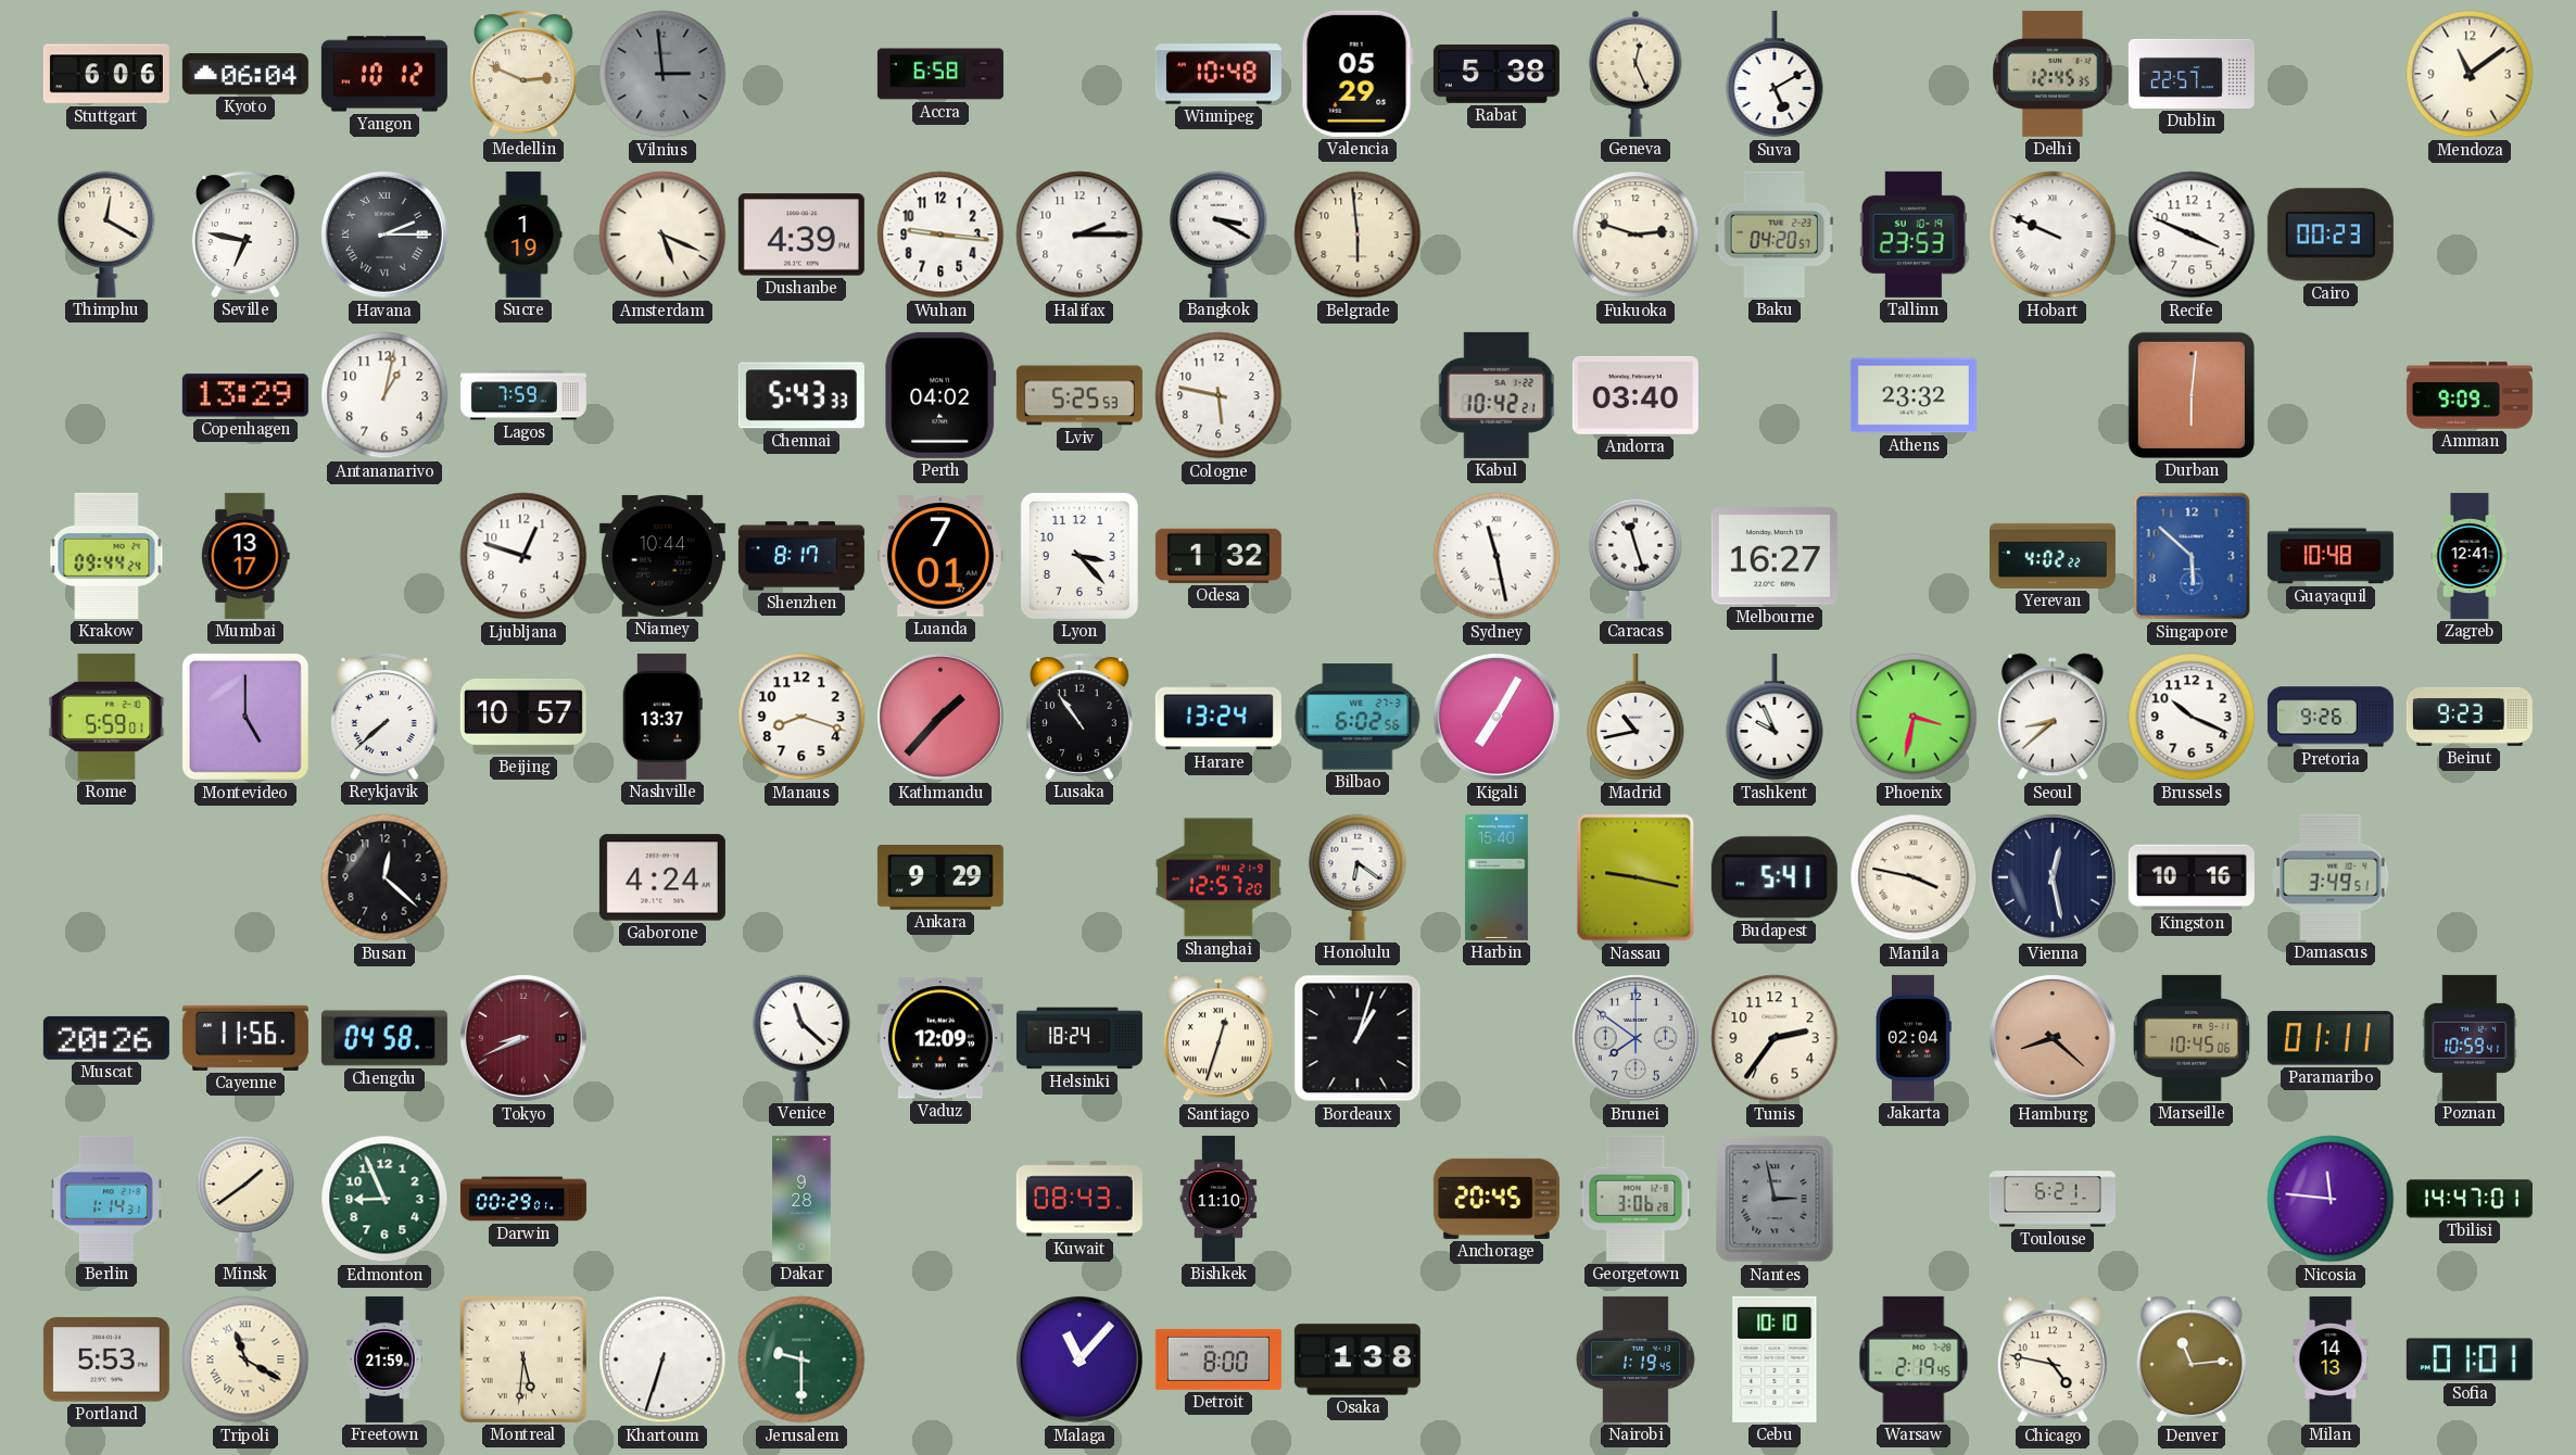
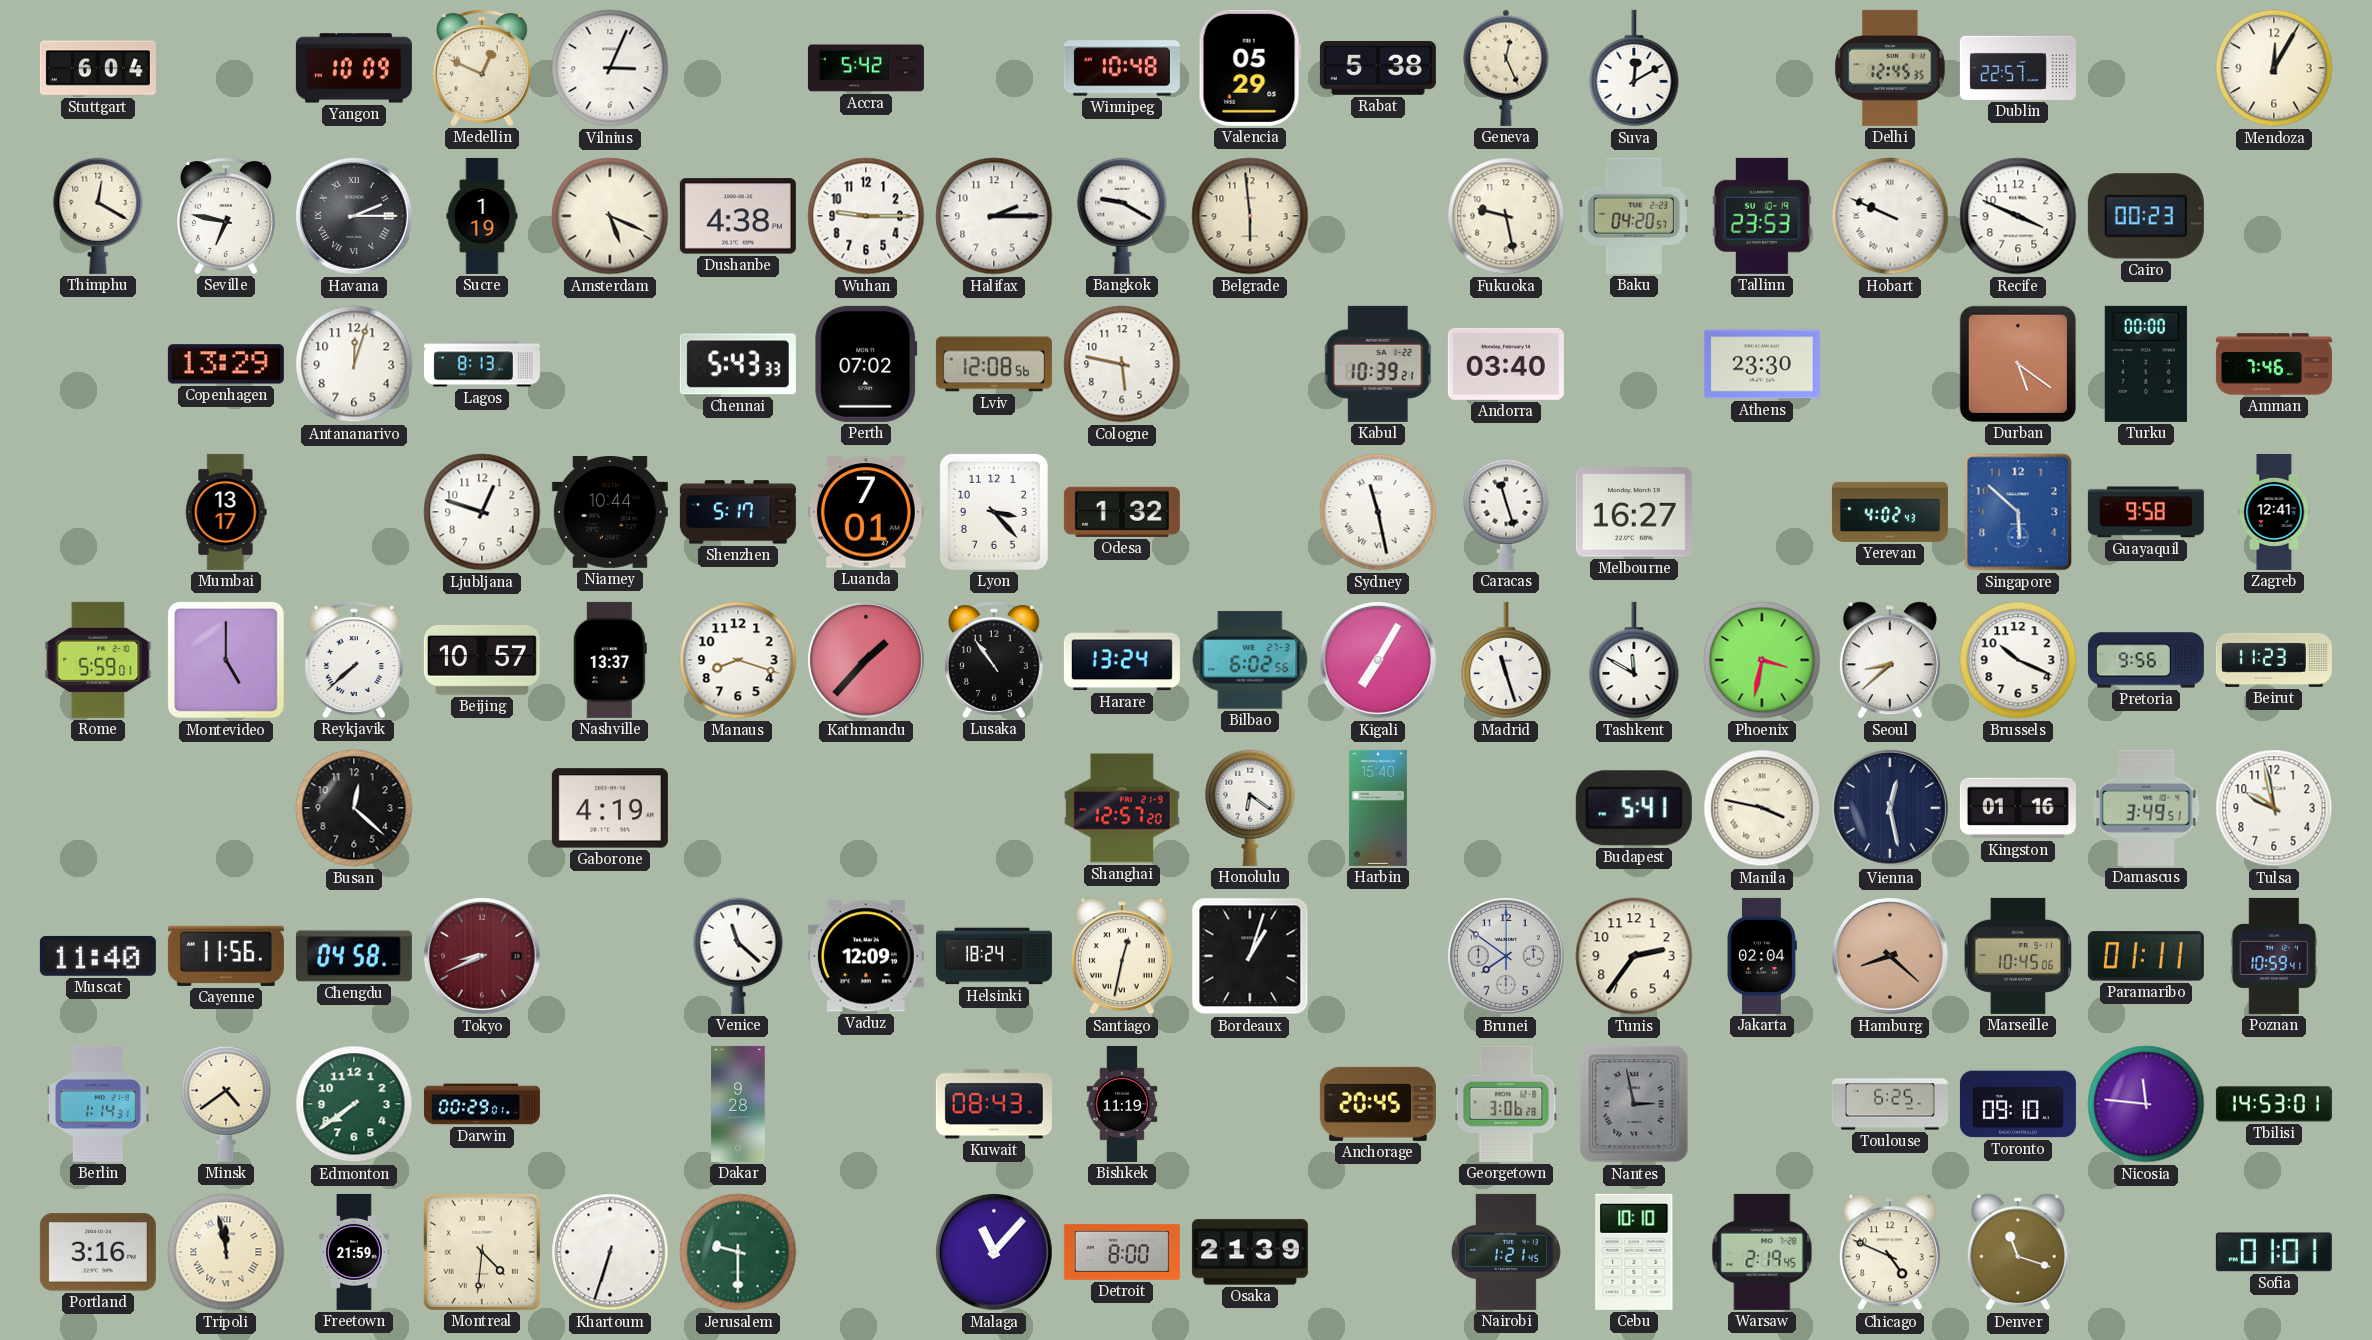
Stuttgart: 6:06 -> 6:04
Kyoto: 06:04 -> none
Yangon: 10:12 -> 10:09
Medellin: 2:49 -> 12:49
Vilnius: 2:59 -> 3:04
Vilnius dial: grey -> white
Accra: 6:58 -> 5:42
Suva: 5:10 -> 12:10
Mendoza: 11:09 -> 12:05
Dushanbe: 4:39 -> 4:38
Wuhan: 9:16 -> 9:15
Bangkok: 3:20 -> 9:20
Fukuoka: 2:48 -> 9:28
Antananarivo: 1:02 -> 12:03
Lagos: 7:59 -> 8:13
Perth: 04:02 -> 07:02
Lviv: 5:25 -> 12:08
Kabul: 10:42 -> 10:39
Athens: 23:32 -> 23:30
Durban: 6:01 -> 5:21
Turku: none -> 00:00
Amman: 9:09 -> 7:46
Krakow: 09:44 -> none
Shenzhen: 8:17 -> 5:17
Yerevan: 4:02:22 -> 4:02:43
Guayaquil: 10:48 -> 9:58
Madrid: 10:43 -> 11:27
Tashkent: 9:56 -> 11:50
Pretoria: 9:26 -> 9:56
Beirut: 9:23 -> 11:23
Gaborone: 4:24 -> 4:19
Ankara: 9:29 -> none
Nassau: 9:17 -> none
Kingston: 10:16 -> 01:16
Tulsa: none -> 9:58
Muscat: 20:26 -> 11:40
Santiago: 12:33 -> 12:32
Minsk: 1:39 -> 4:39
Edmonton: 8:56 -> 7:39
Bishkek: 11:10 -> 11:19
Toulouse: 6:21 -> 6:25
Toronto: none -> 09:10
Tbilisi: 14:47 -> 14:53
Portland: 5:53 -> 3:16
Tripoli: 11:20 -> 11:58
Montreal: 5:31 -> 4:31
Osaka: 1:38 -> 21:39
Nairobi: 1:19 -> 1:21
Chicago: 4:47 -> 4:49
Denver: 11:14 -> 11:18
Milan: 14:13 -> none
